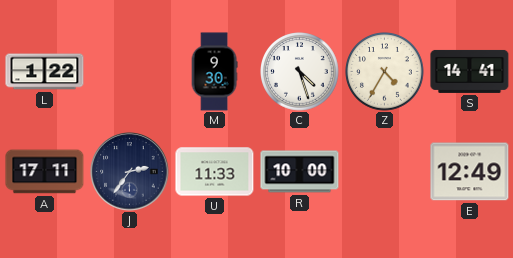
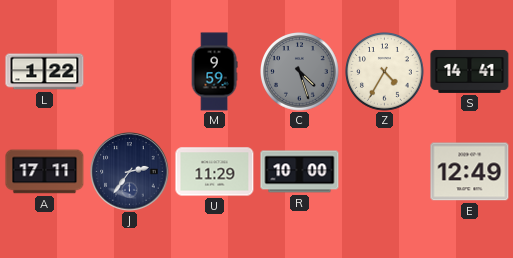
M: 9:30 -> 9:59
C dial: white -> grey
U: 11:33 -> 11:29
